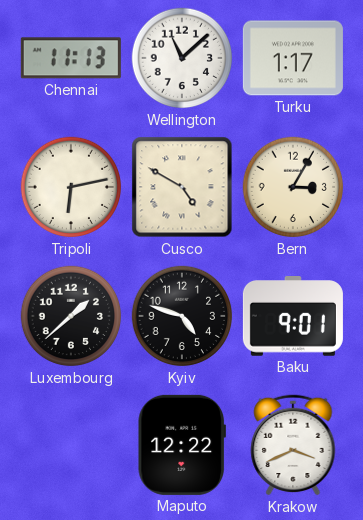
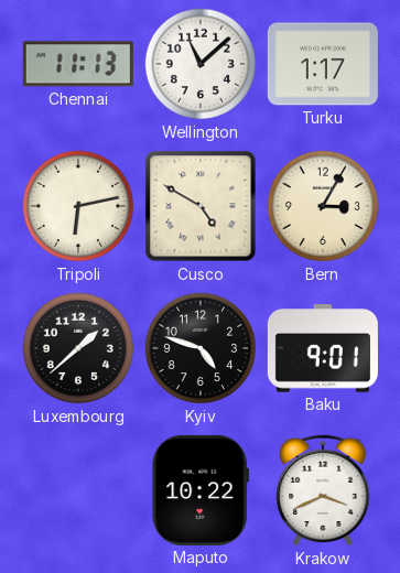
Maputo: 12:22 -> 10:22
